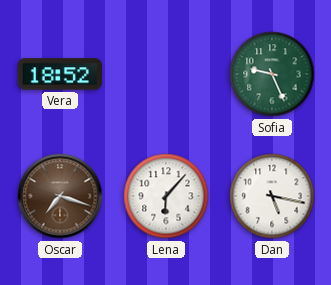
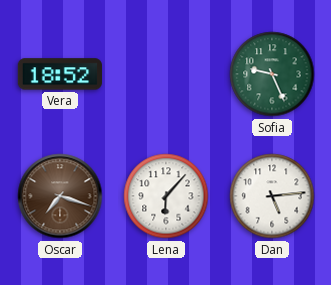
Dan: 5:17 -> 5:14
